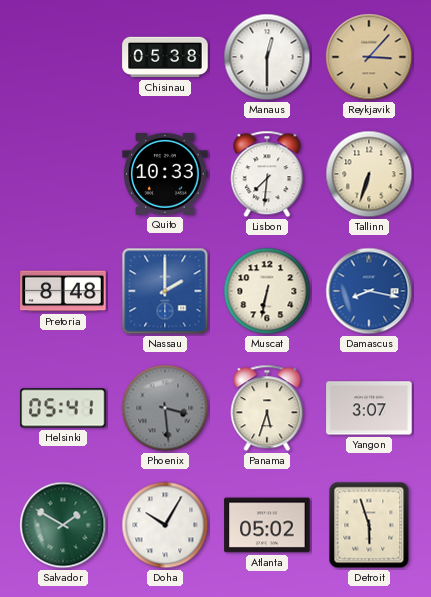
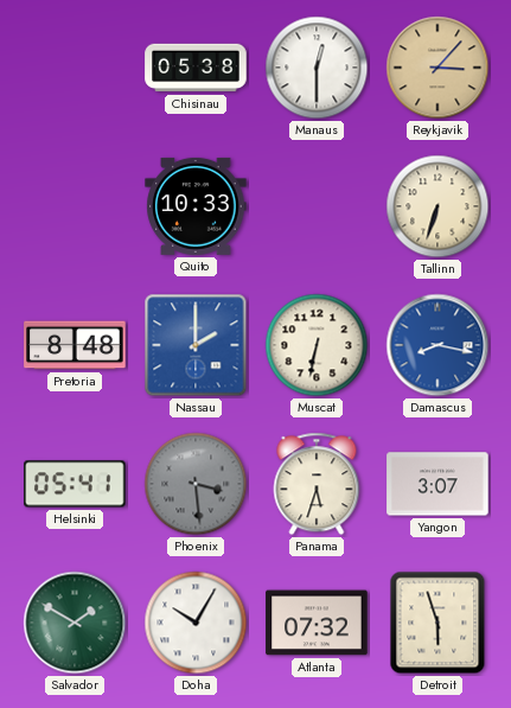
Lisbon: 7:31 -> none
Atlanta: 05:02 -> 07:32
